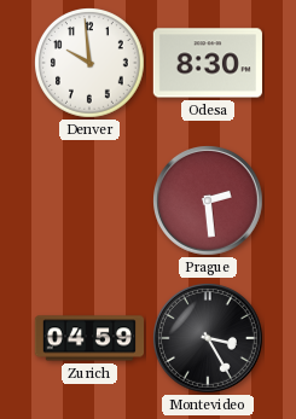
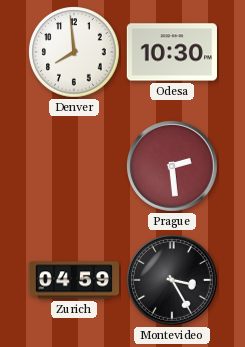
Denver: 9:59 -> 7:59
Odesa: 8:30 -> 10:30
